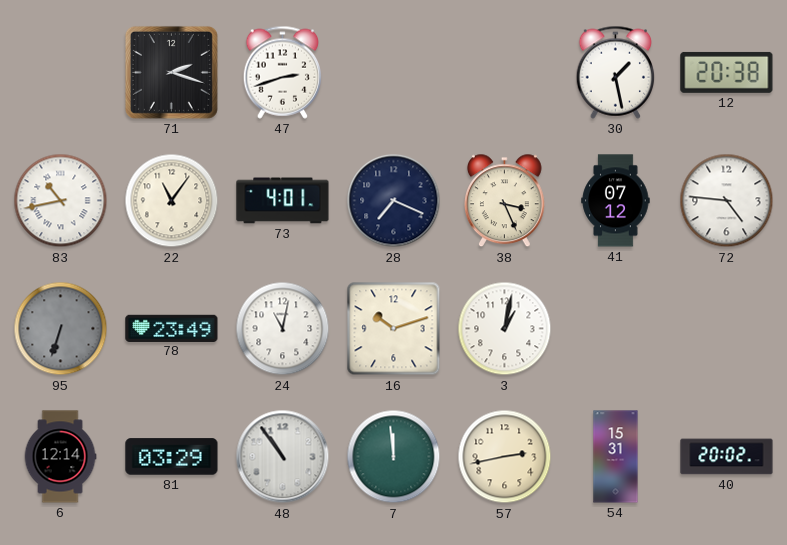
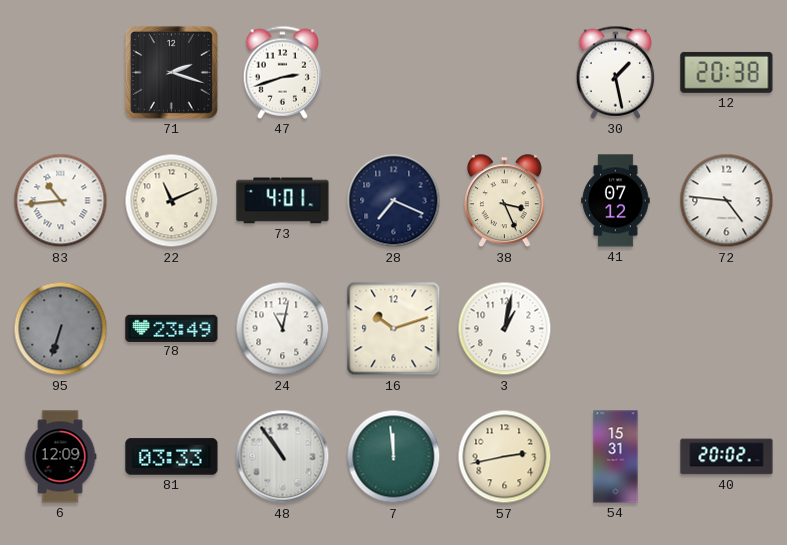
83: 10:43 -> 10:44
22: 11:06 -> 11:11
6: 12:14 -> 12:09
81: 03:29 -> 03:33
